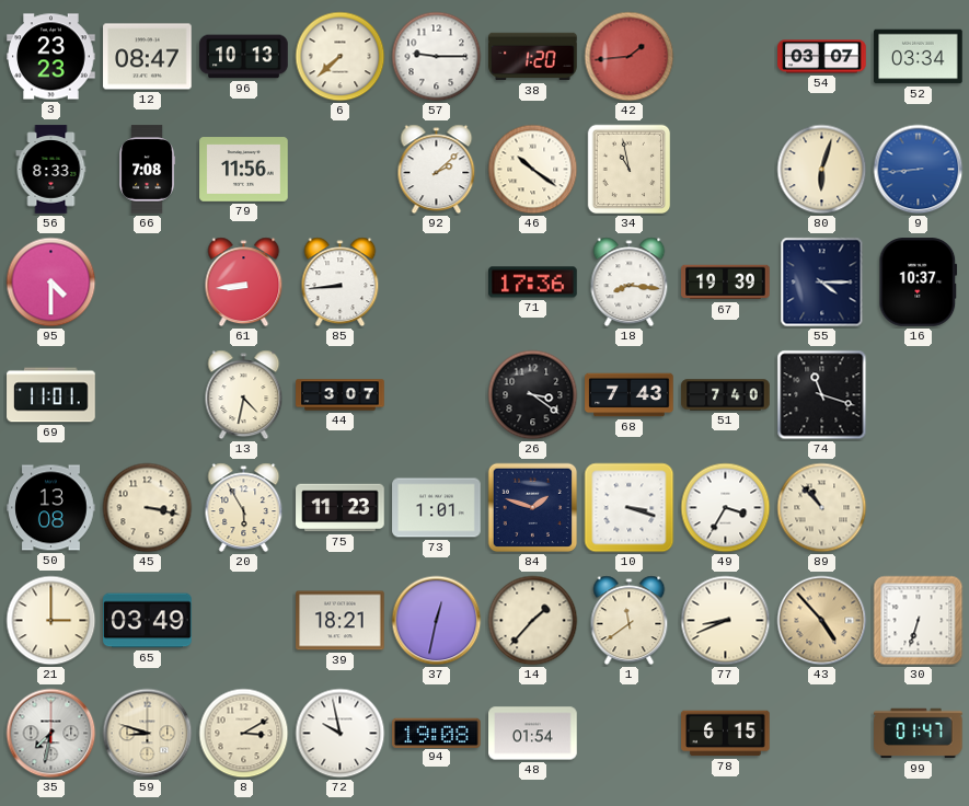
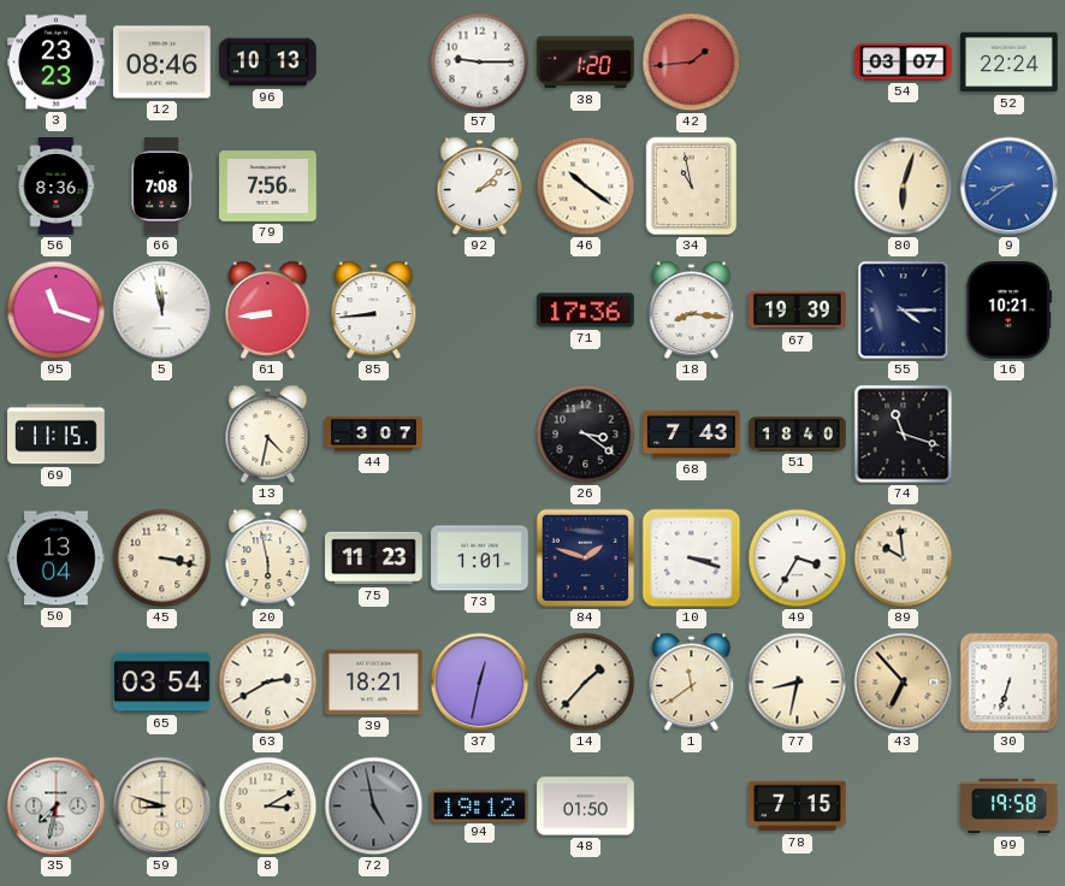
12: 08:47 -> 08:46
6: 7:38 -> none
52: 03:34 -> 22:24
56: 8:33 -> 8:36
79: 11:56 -> 7:56
9: 8:44 -> 8:39
95: 4:30 -> 11:18
5: none -> 11:58
16: 10:37 -> 10:21
69: 11:01 -> 11:15
51: 7:40 -> 18:40
50: 13:08 -> 13:04
20: 5:55 -> 5:58
89: 10:53 -> 9:59
21: 3:00 -> none
65: 03:49 -> 03:54
63: none -> 2:40
77: 8:41 -> 8:32
43: 4:53 -> 6:53
72: 9:58 -> 4:58
72 dial: white -> grey
94: 19:08 -> 19:12
48: 01:54 -> 01:50
78: 6:15 -> 7:15
99: 01:47 -> 19:58
